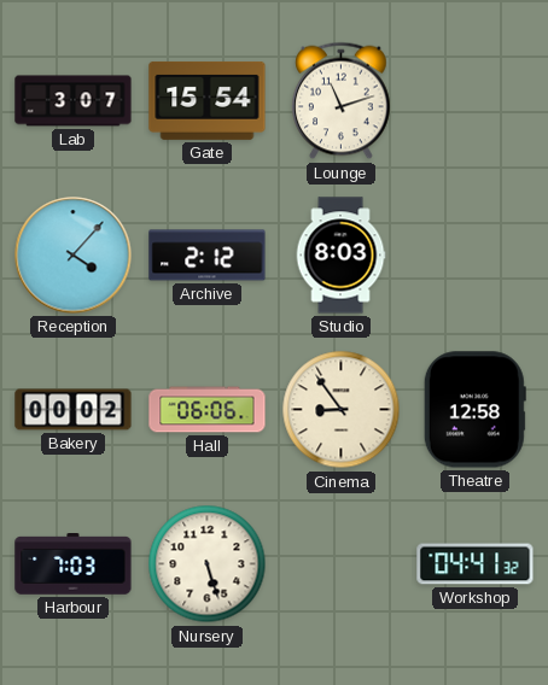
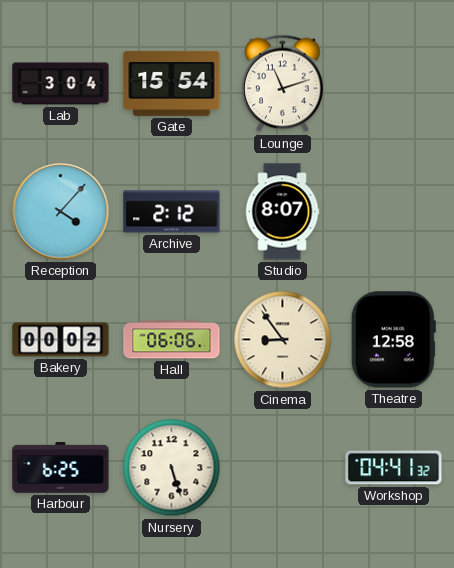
Lab: 3:07 -> 3:04
Studio: 8:03 -> 8:07
Harbour: 7:03 -> 6:25
